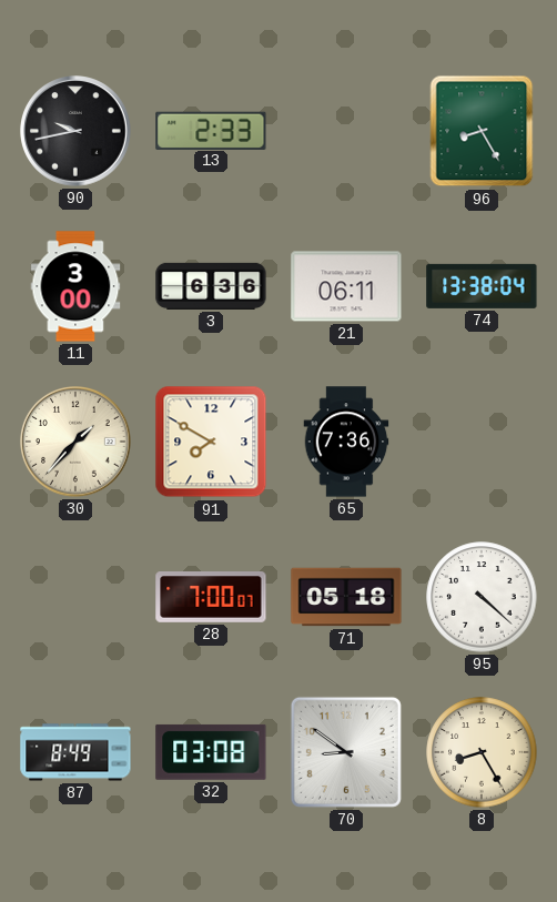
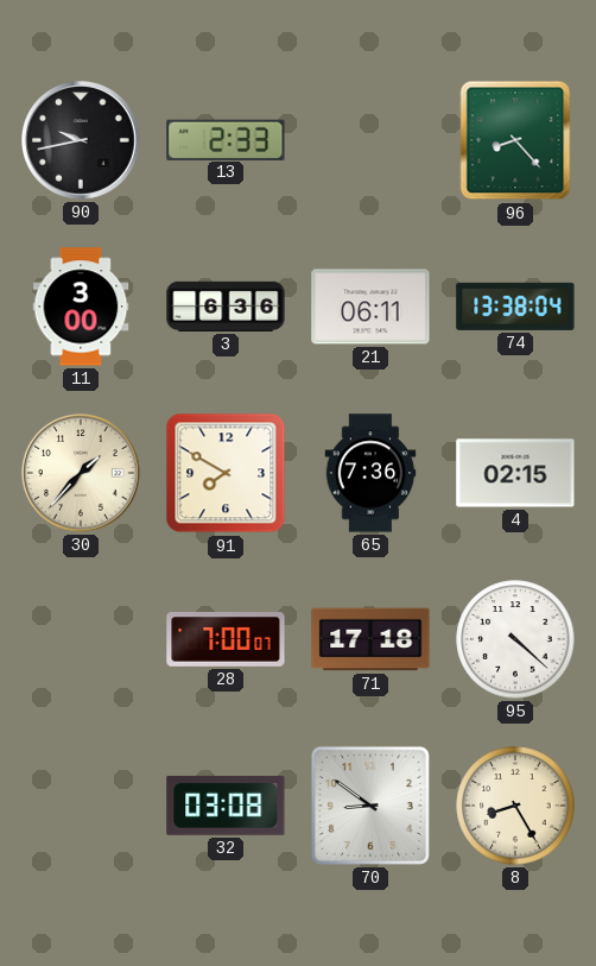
96: 8:25 -> 8:23
4: none -> 02:15
71: 05:18 -> 17:18
87: 8:49 -> none
